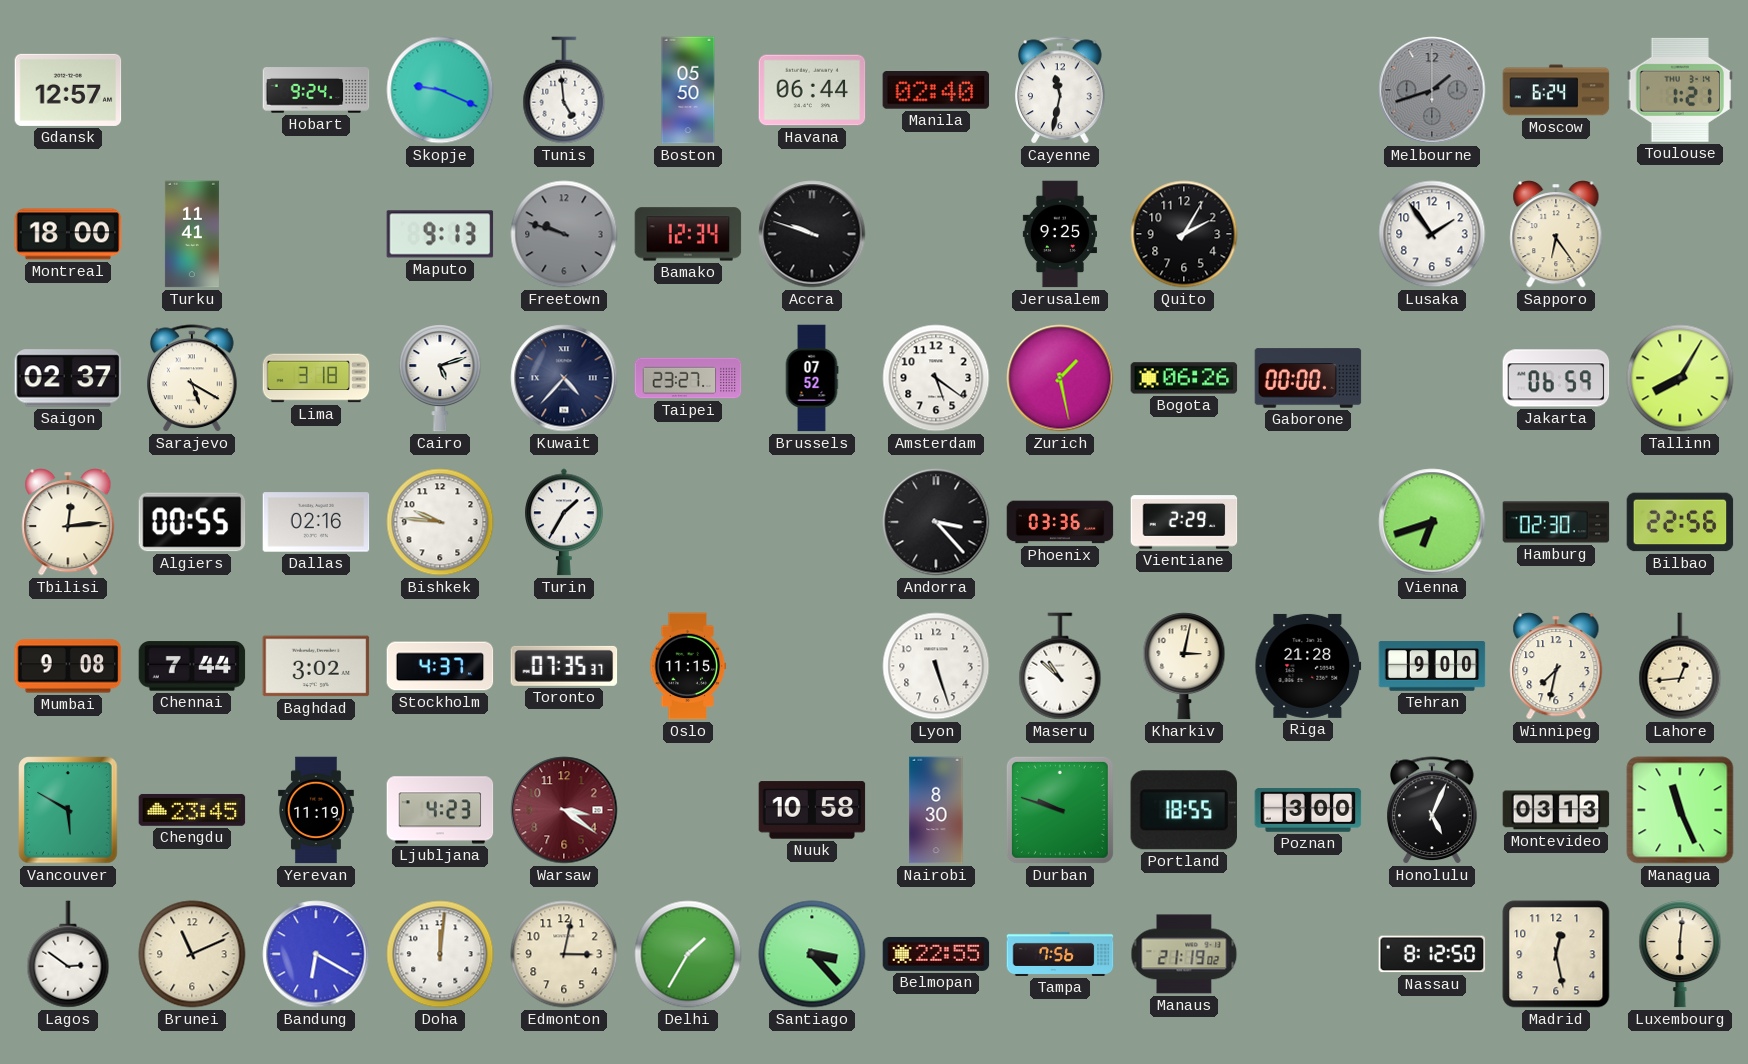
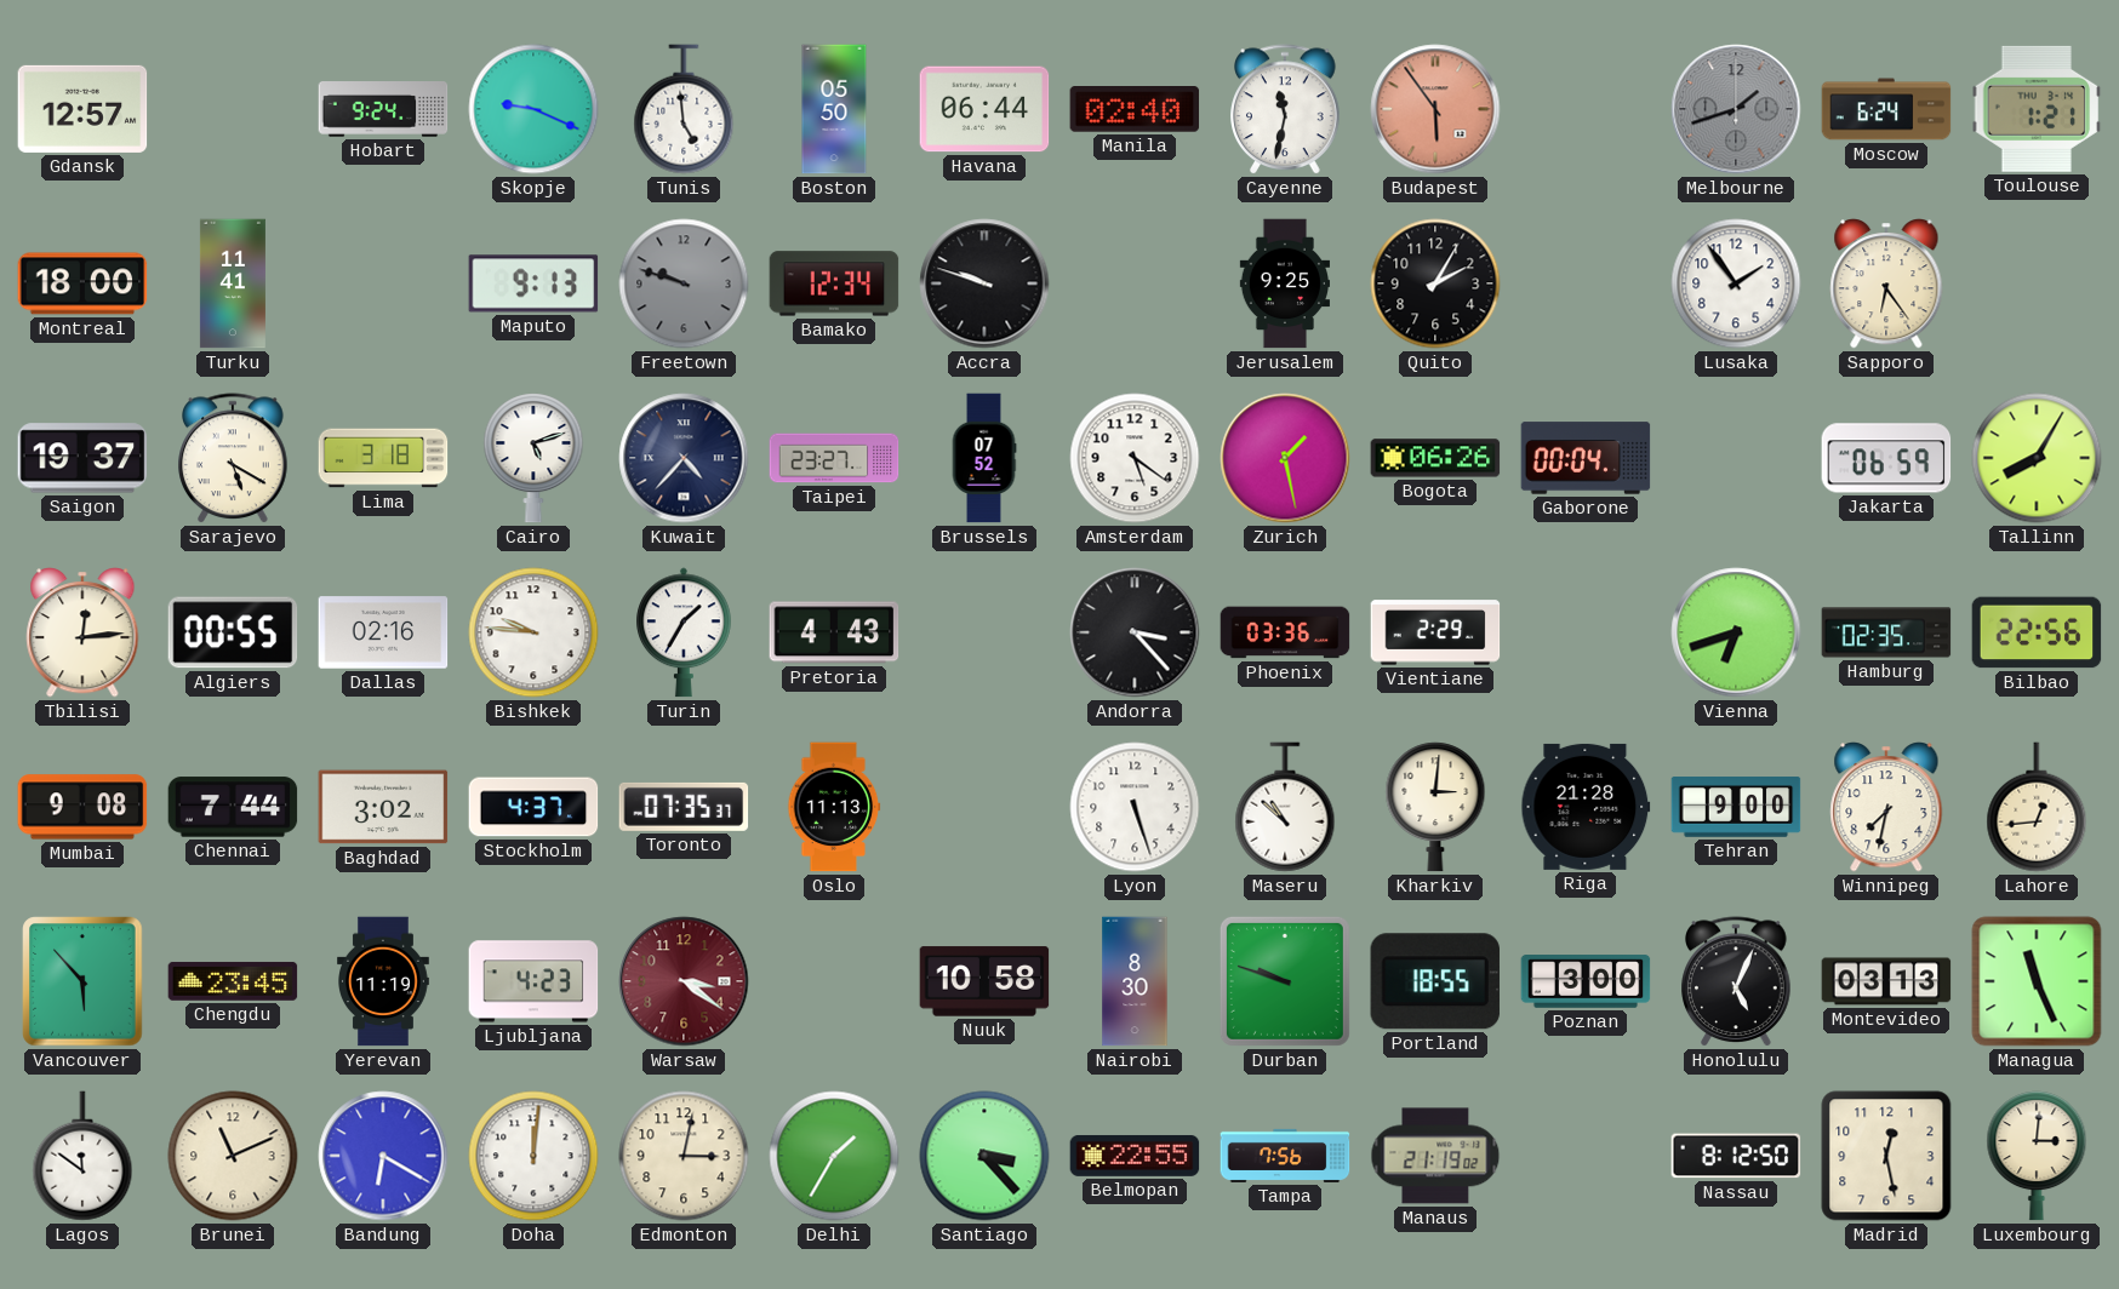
Budapest: none -> 5:54
Saigon: 02:37 -> 19:37
Gaborone: 00:00 -> 00:04
Pretoria: none -> 4:43
Hamburg: 02:30 -> 02:35
Oslo: 11:15 -> 11:13
Kharkiv: 3:02 -> 3:01
Vancouver: 5:50 -> 5:53
Lagos: 2:51 -> 11:51
Luxembourg: 6:01 -> 3:01
